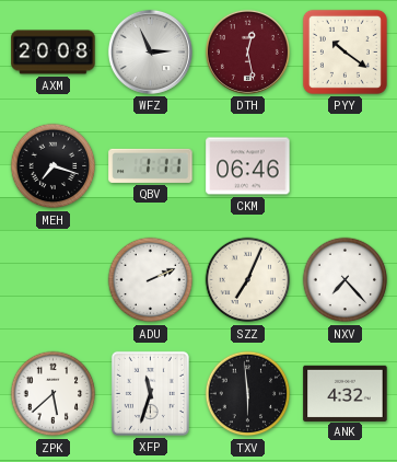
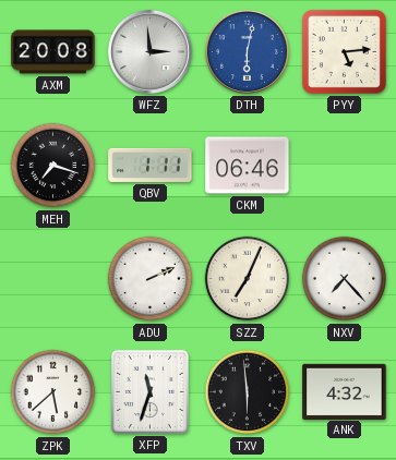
WFZ: 2:56 -> 2:59
DTH: 12:28 -> 6:02
DTH dial: burgundy -> blue
PYY: 10:21 -> 5:14
